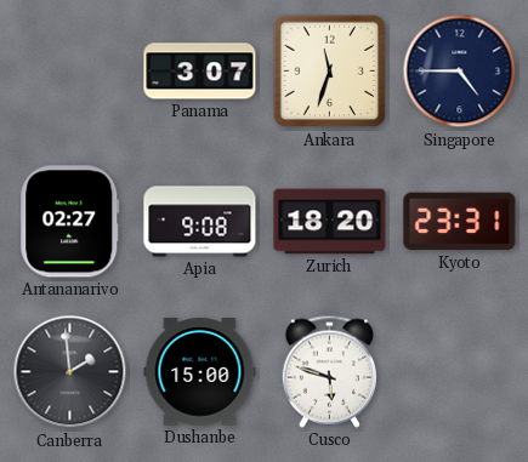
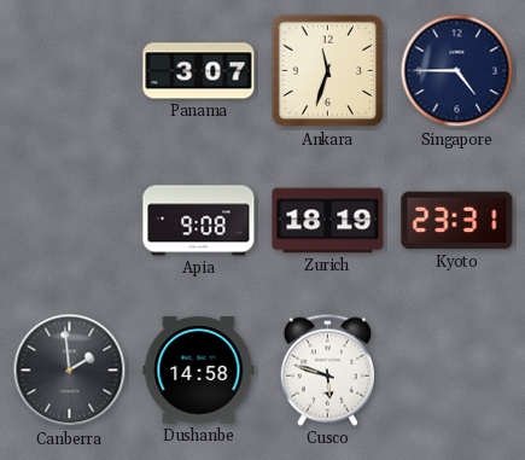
Antananarivo: 02:27 -> none
Zurich: 18:20 -> 18:19
Dushanbe: 15:00 -> 14:58
